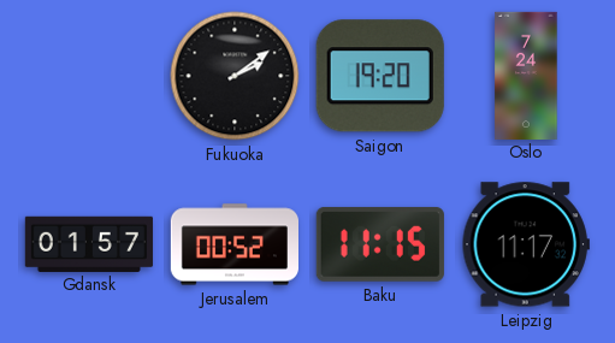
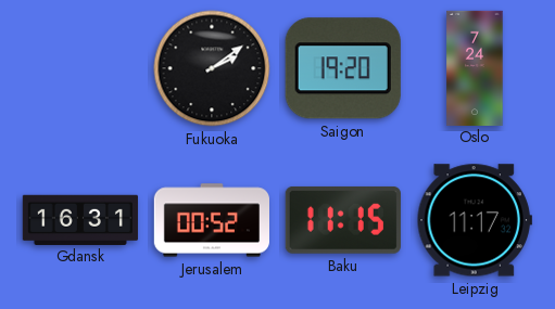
Gdansk: 01:57 -> 16:31
